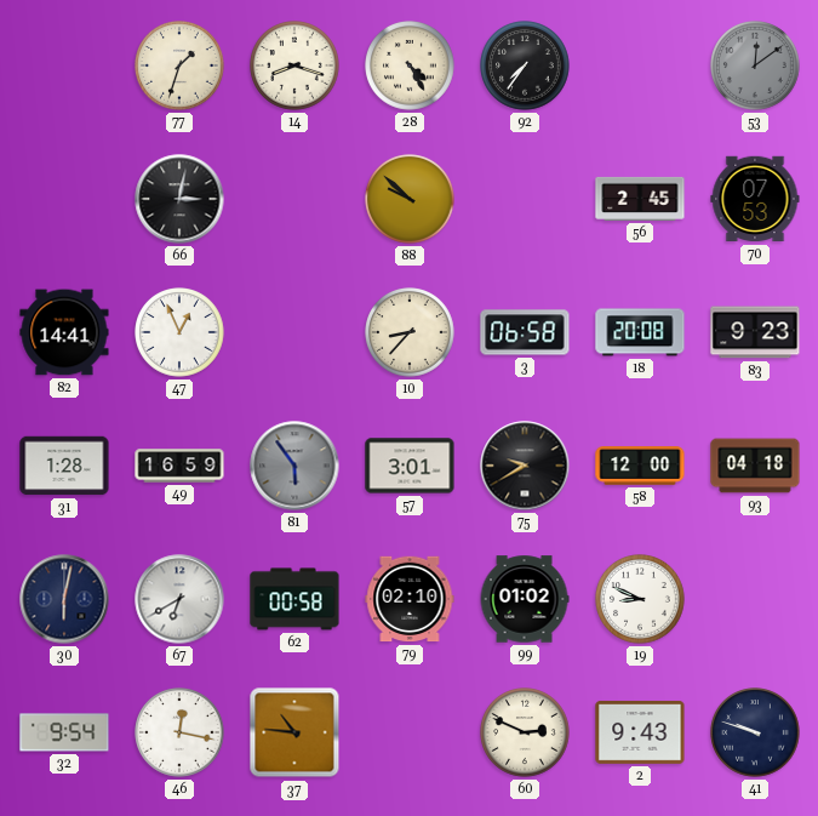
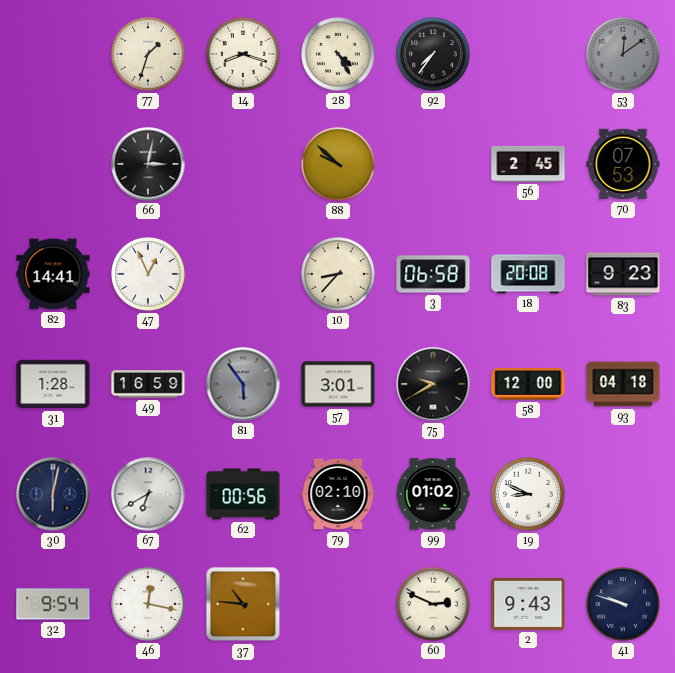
62: 00:58 -> 00:56
